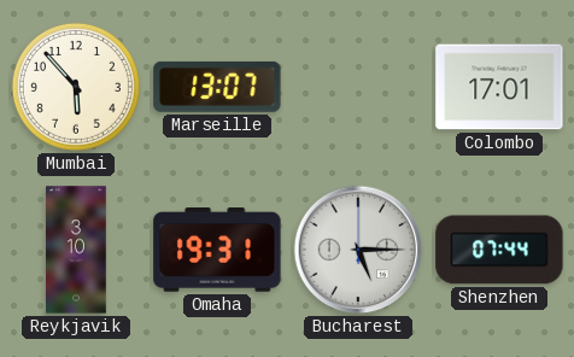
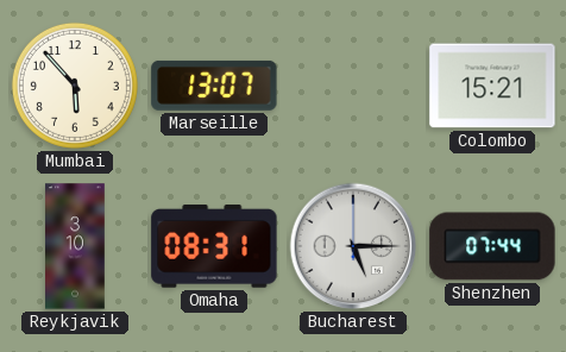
Colombo: 17:01 -> 15:21
Omaha: 19:31 -> 08:31
